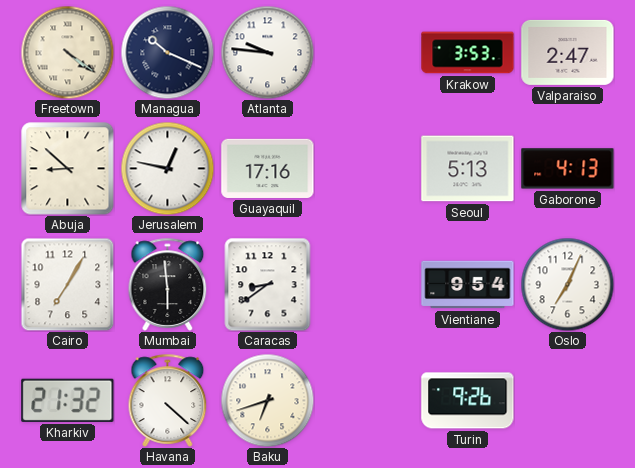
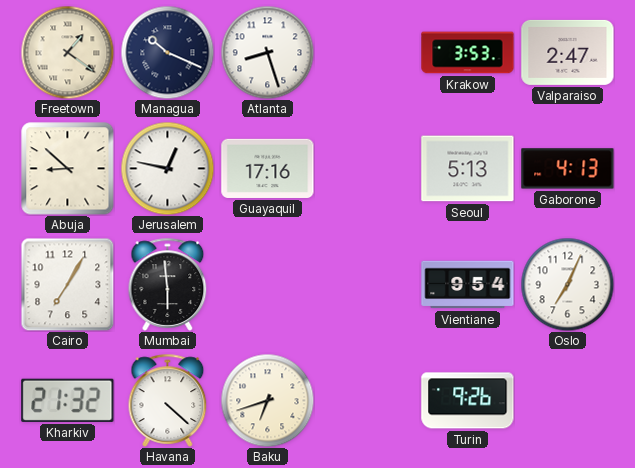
Freetown: 4:21 -> 1:21
Atlanta: 9:46 -> 8:27
Caracas: 8:39 -> none
